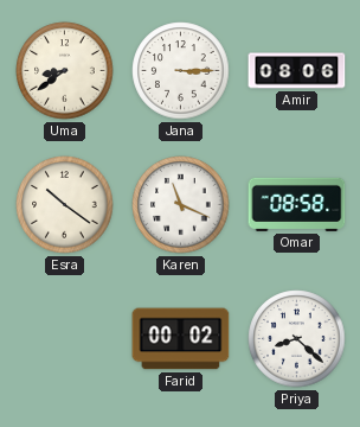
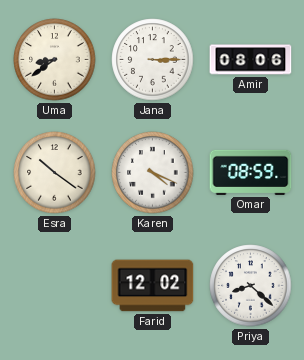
Karen: 11:19 -> 4:19
Omar: 08:58 -> 08:59
Farid: 00:02 -> 12:02
